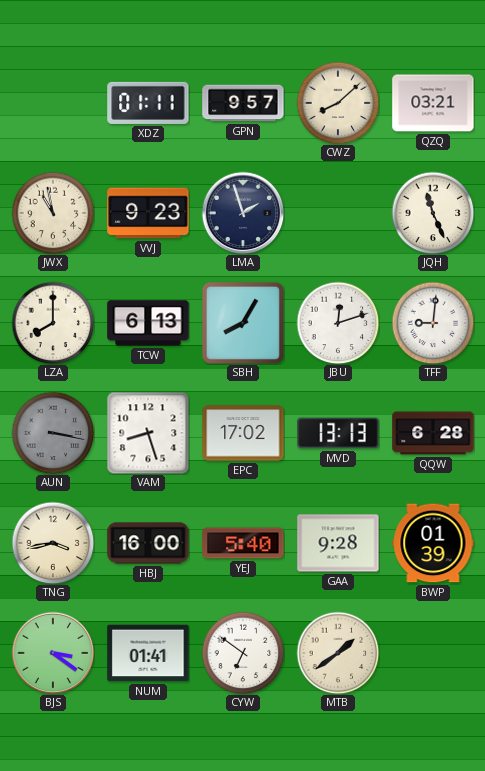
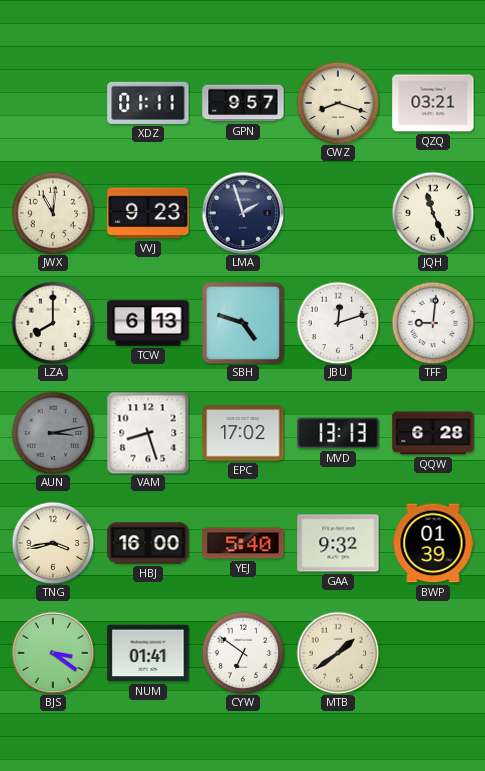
CWZ: 8:08 -> 8:18
JWX: 10:58 -> 11:01
SBH: 8:05 -> 4:48
AUN: 3:17 -> 3:13
GAA: 9:28 -> 9:32
